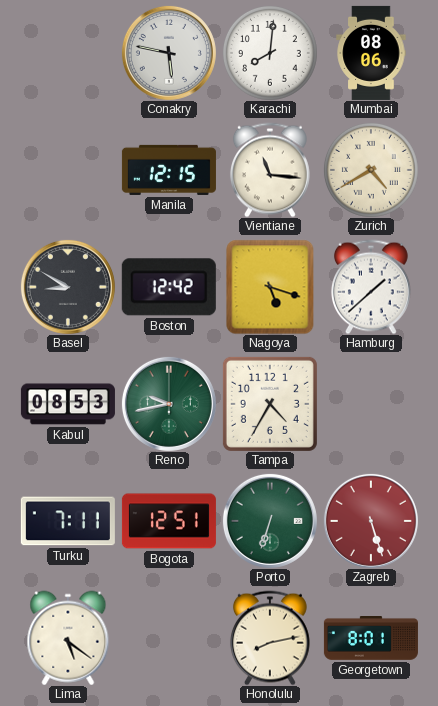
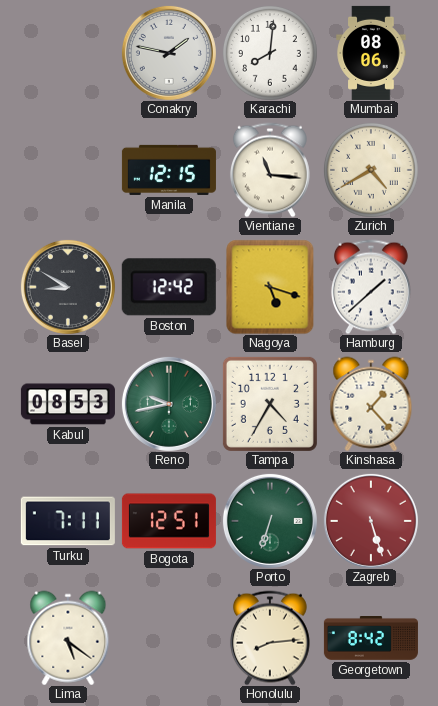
Conakry: 5:47 -> 1:47
Kinshasa: none -> 1:23
Honolulu: 8:13 -> 8:14
Georgetown: 8:01 -> 8:42
